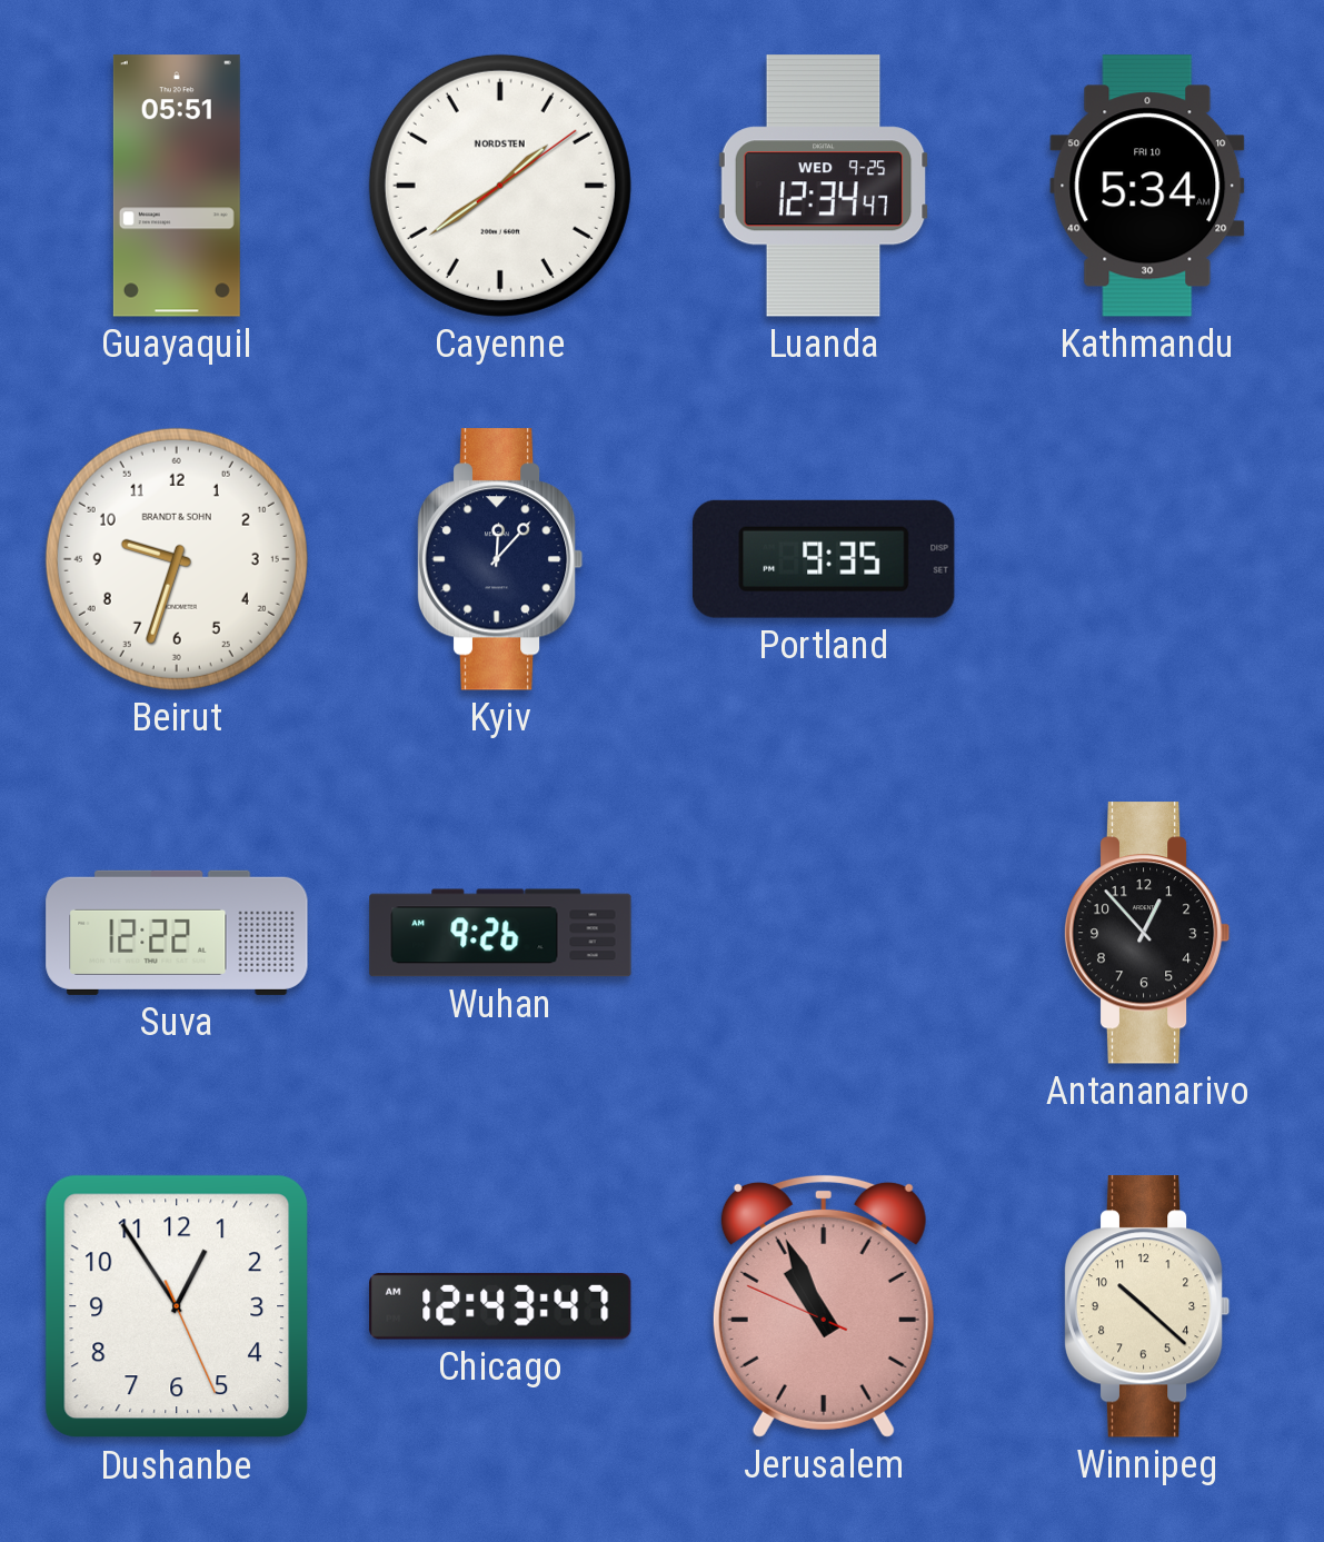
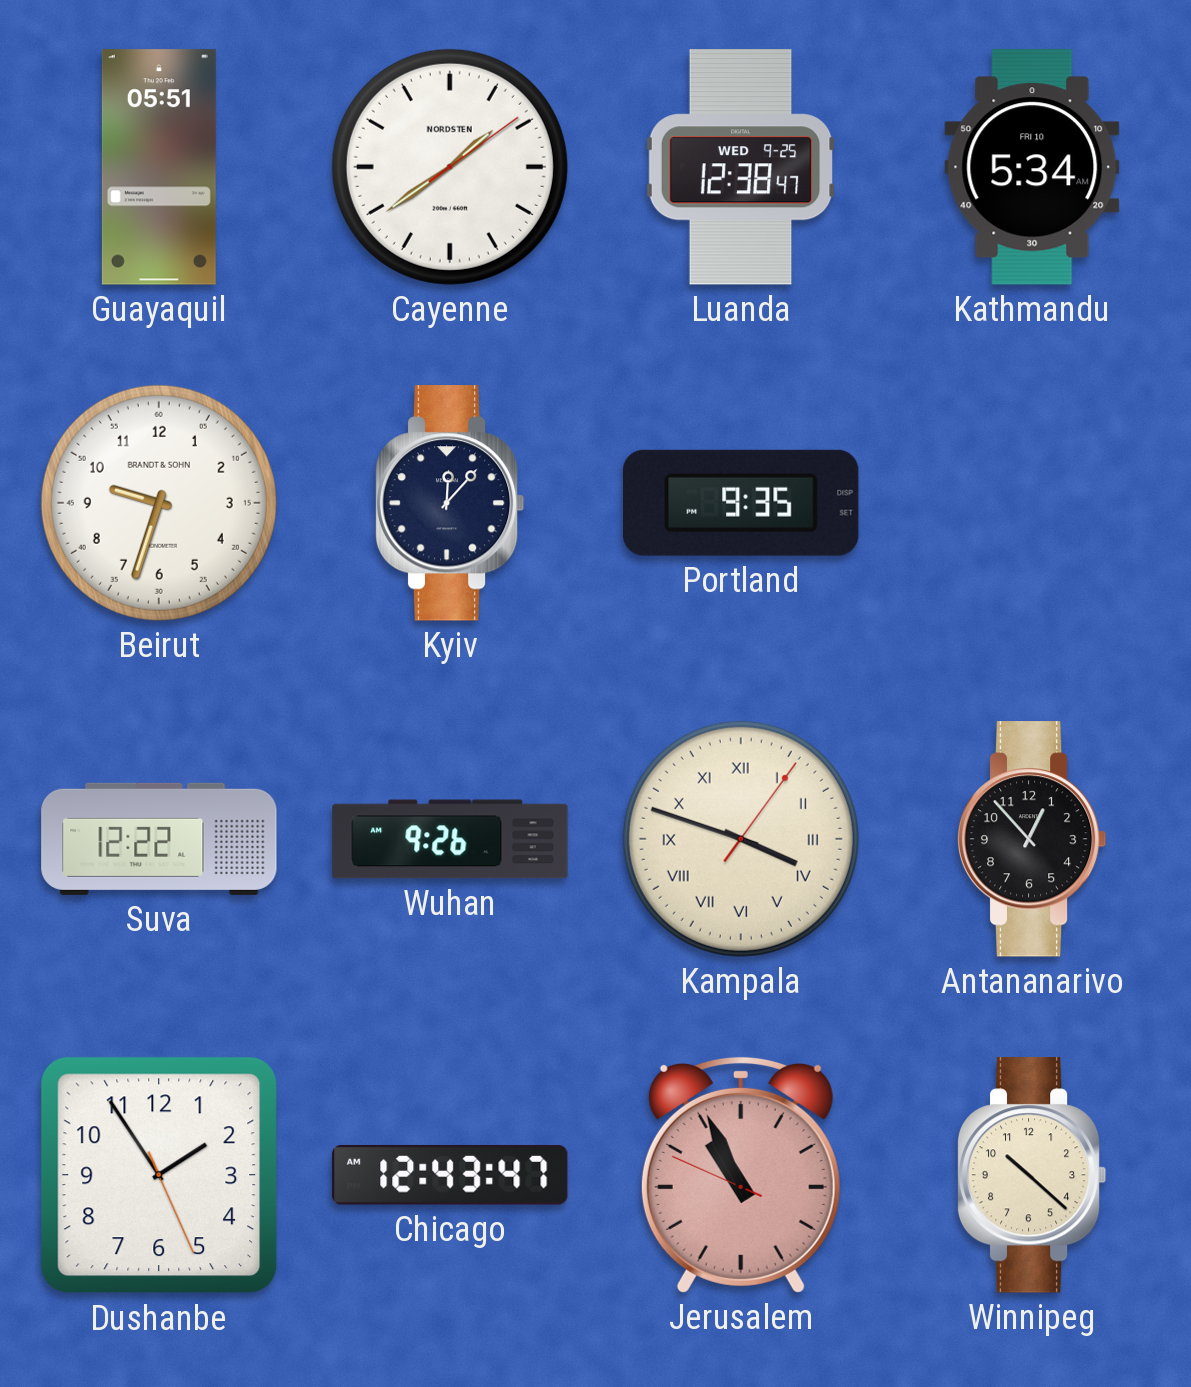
Luanda: 12:34 -> 12:38
Kampala: none -> 3:48
Dushanbe: 12:54 -> 1:54
